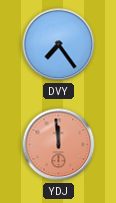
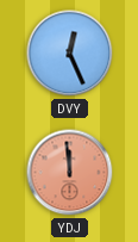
DVY: 7:24 -> 12:26
